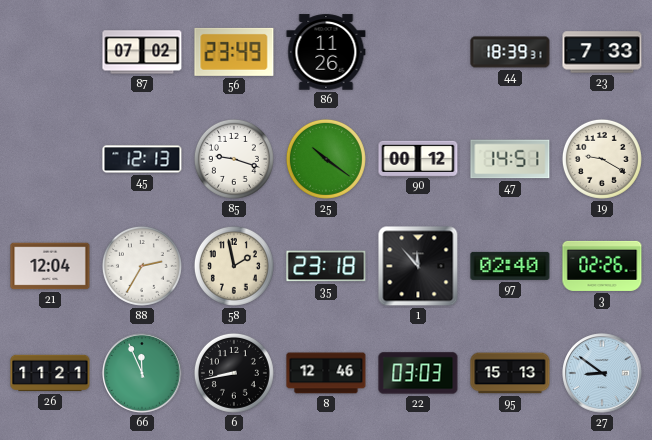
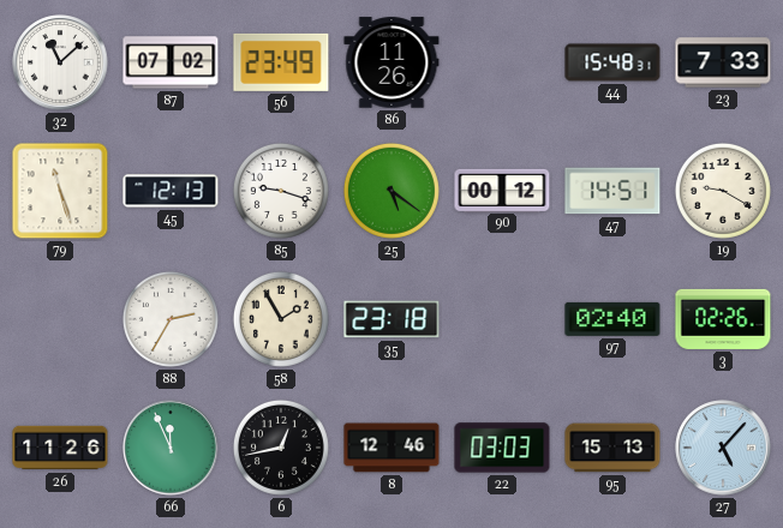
32: none -> 11:08
44: 18:39 -> 15:48
79: none -> 11:27
25: 10:21 -> 5:21
21: 12:04 -> none
58: 1:58 -> 1:55
1: 11:53 -> none
26: 11:21 -> 11:26
6: 8:43 -> 12:43
27: 8:51 -> 5:07
